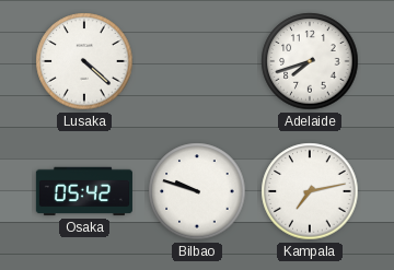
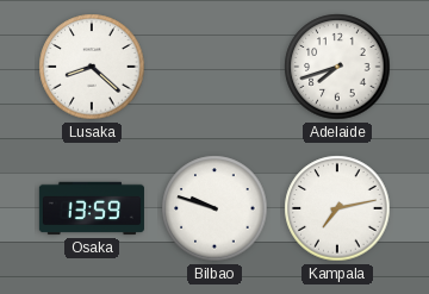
Lusaka: 4:22 -> 8:22
Osaka: 05:42 -> 13:59
